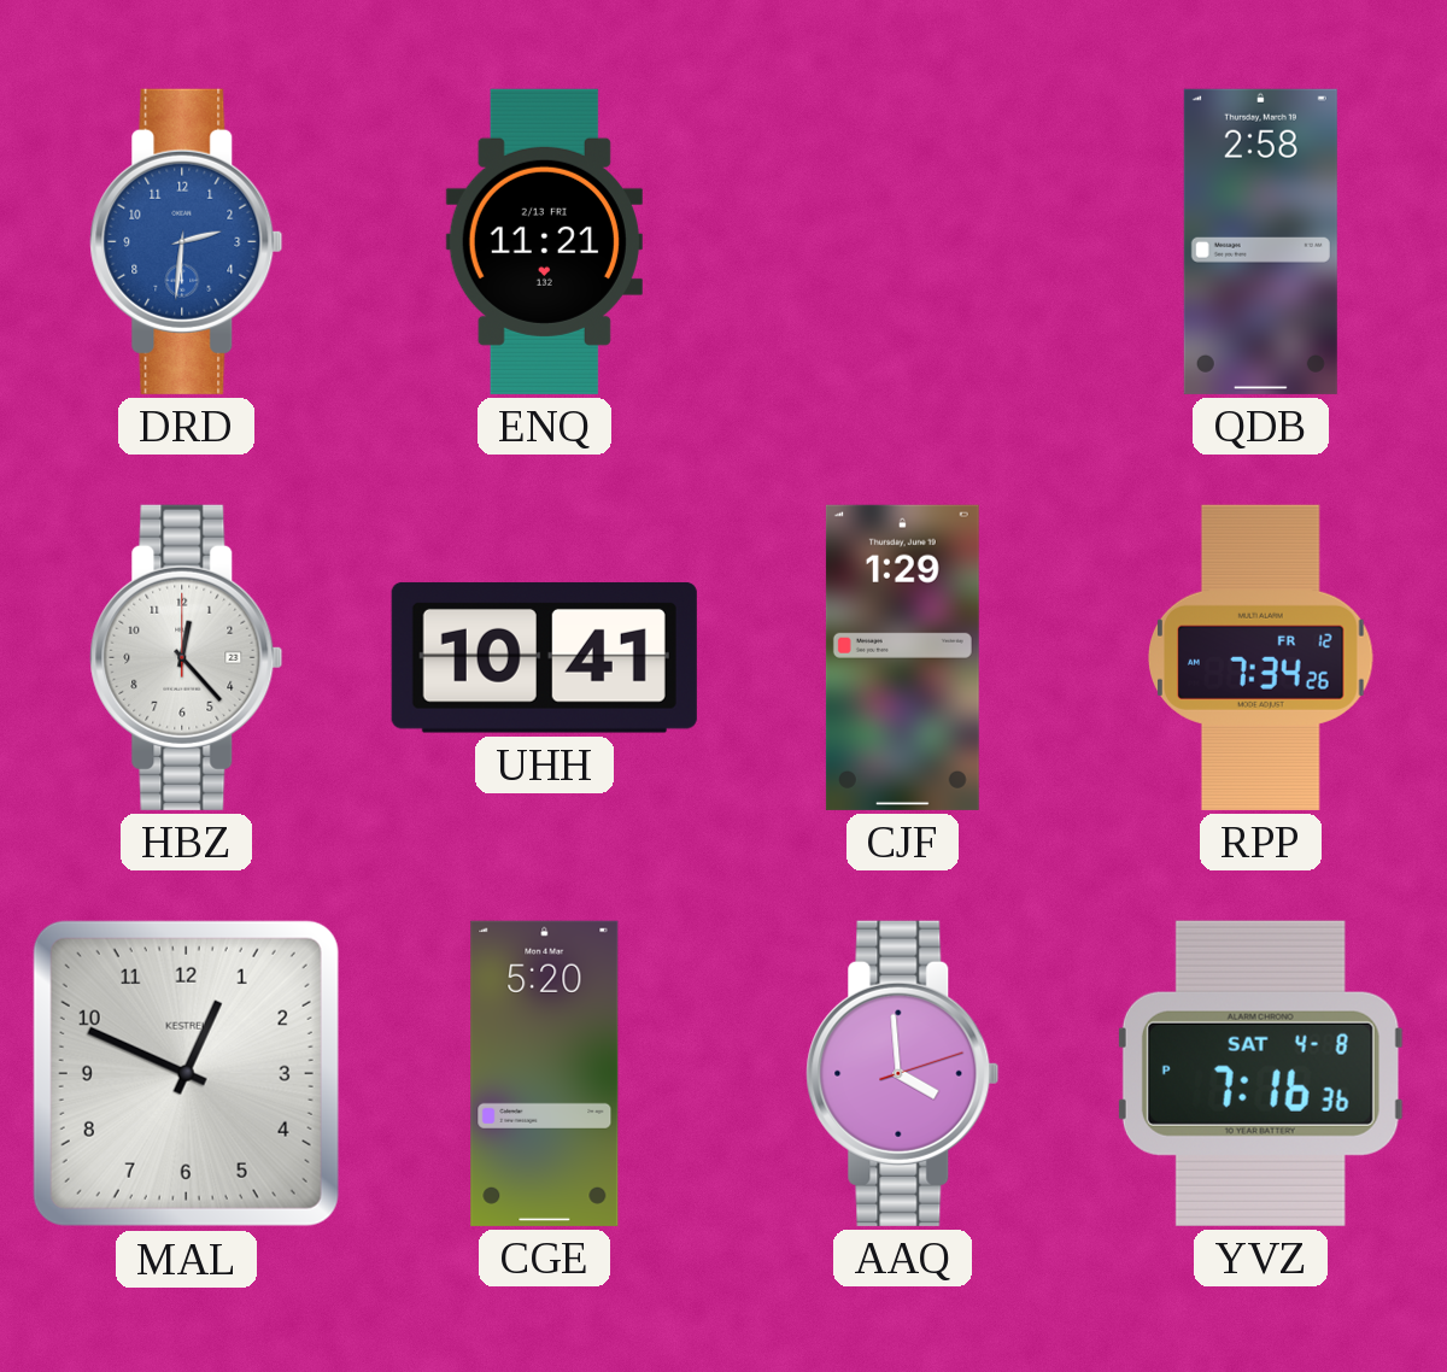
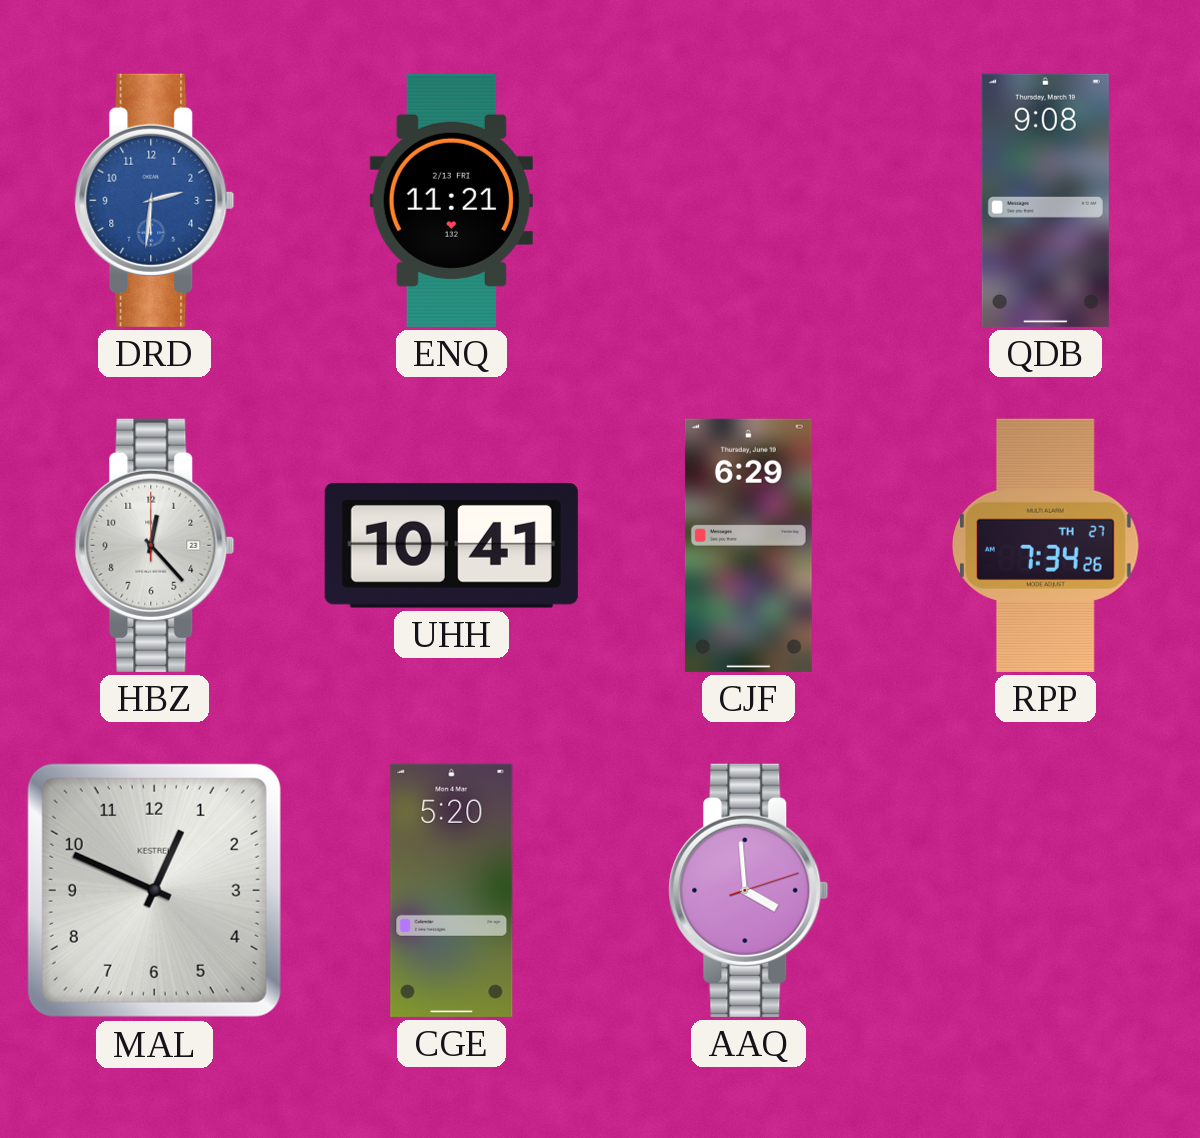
QDB: 2:58 -> 9:08
CJF: 1:29 -> 6:29
RPP date: FR 12 -> TH 27
YVZ: 7:16 -> none
